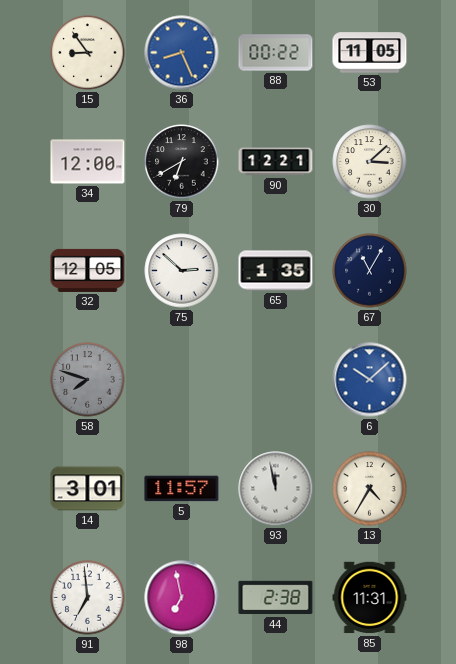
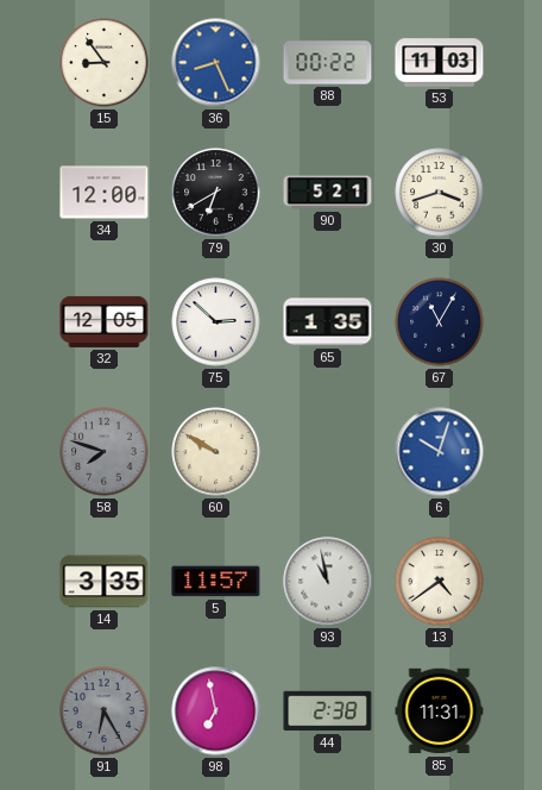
53: 11:05 -> 11:03
90: 12:21 -> 5:21
30: 3:08 -> 3:42
60: none -> 9:50
6: 10:08 -> 10:03
14: 3:01 -> 3:35
93: 11:58 -> 10:58
13: 4:35 -> 4:39
91: 6:59 -> 6:25
91 dial: white -> grey
